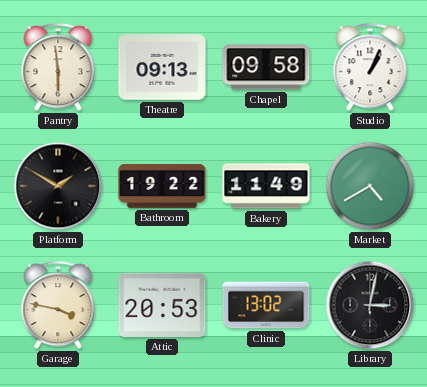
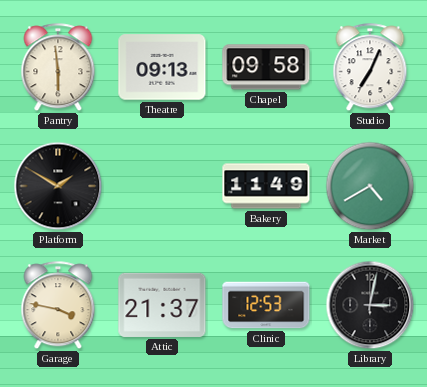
Studio: 1:04 -> 7:04
Bathroom: 19:22 -> none
Attic: 20:53 -> 21:37
Clinic: 13:02 -> 12:53
